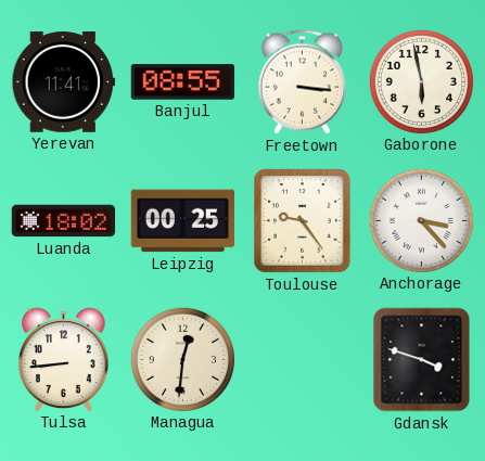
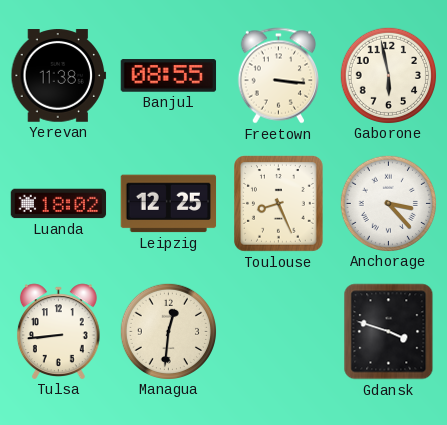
Yerevan: 11:41 -> 11:38
Leipzig: 00:25 -> 12:25
Toulouse: 9:24 -> 8:26
